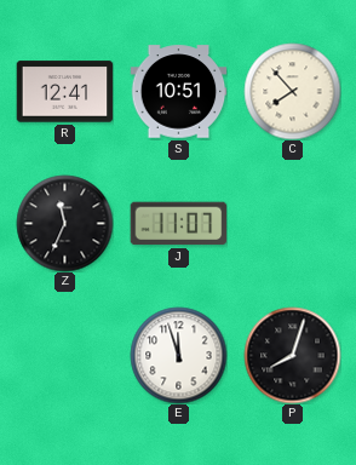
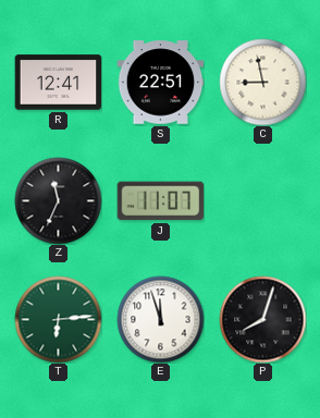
S: 10:51 -> 22:51
C: 7:53 -> 8:58
T: none -> 6:14
